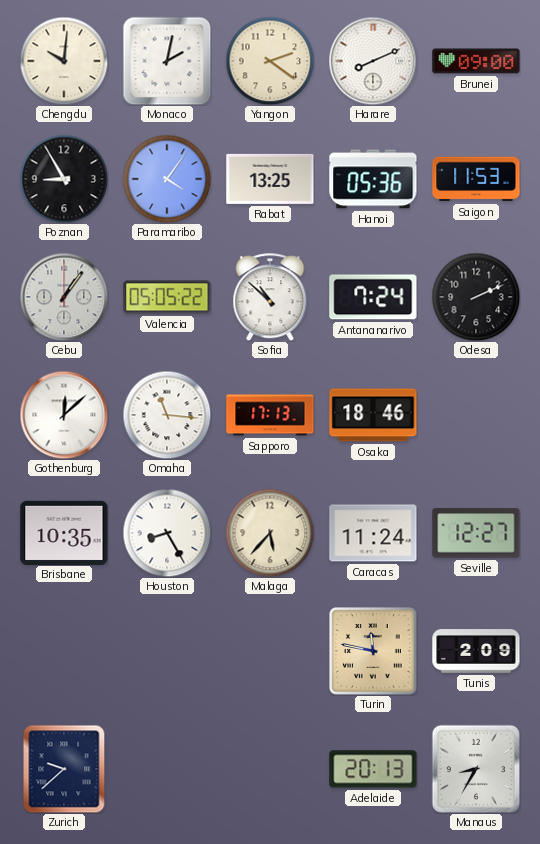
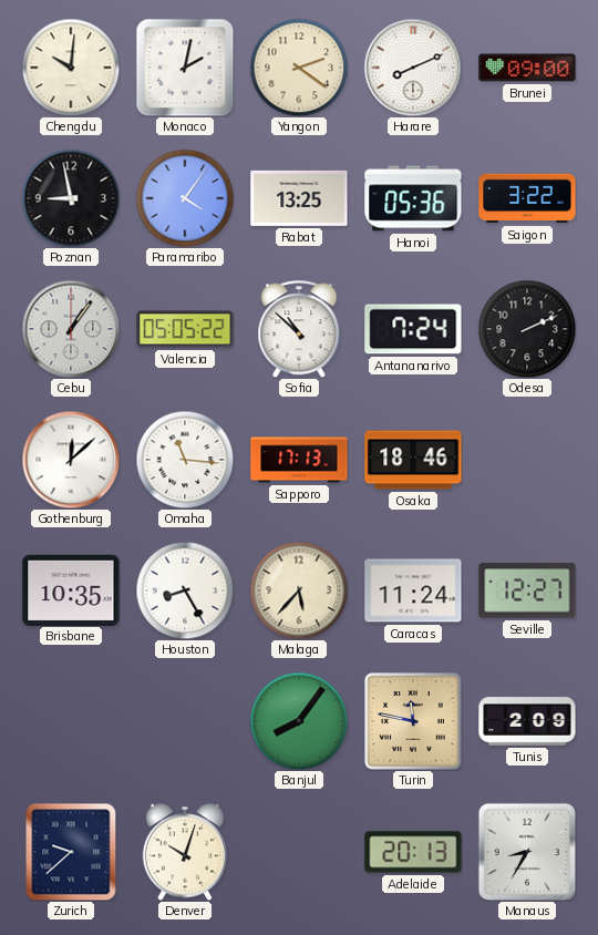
Poznan: 8:55 -> 8:58
Saigon: 11:53 -> 3:22
Banjul: none -> 8:06
Denver: none -> 10:03
